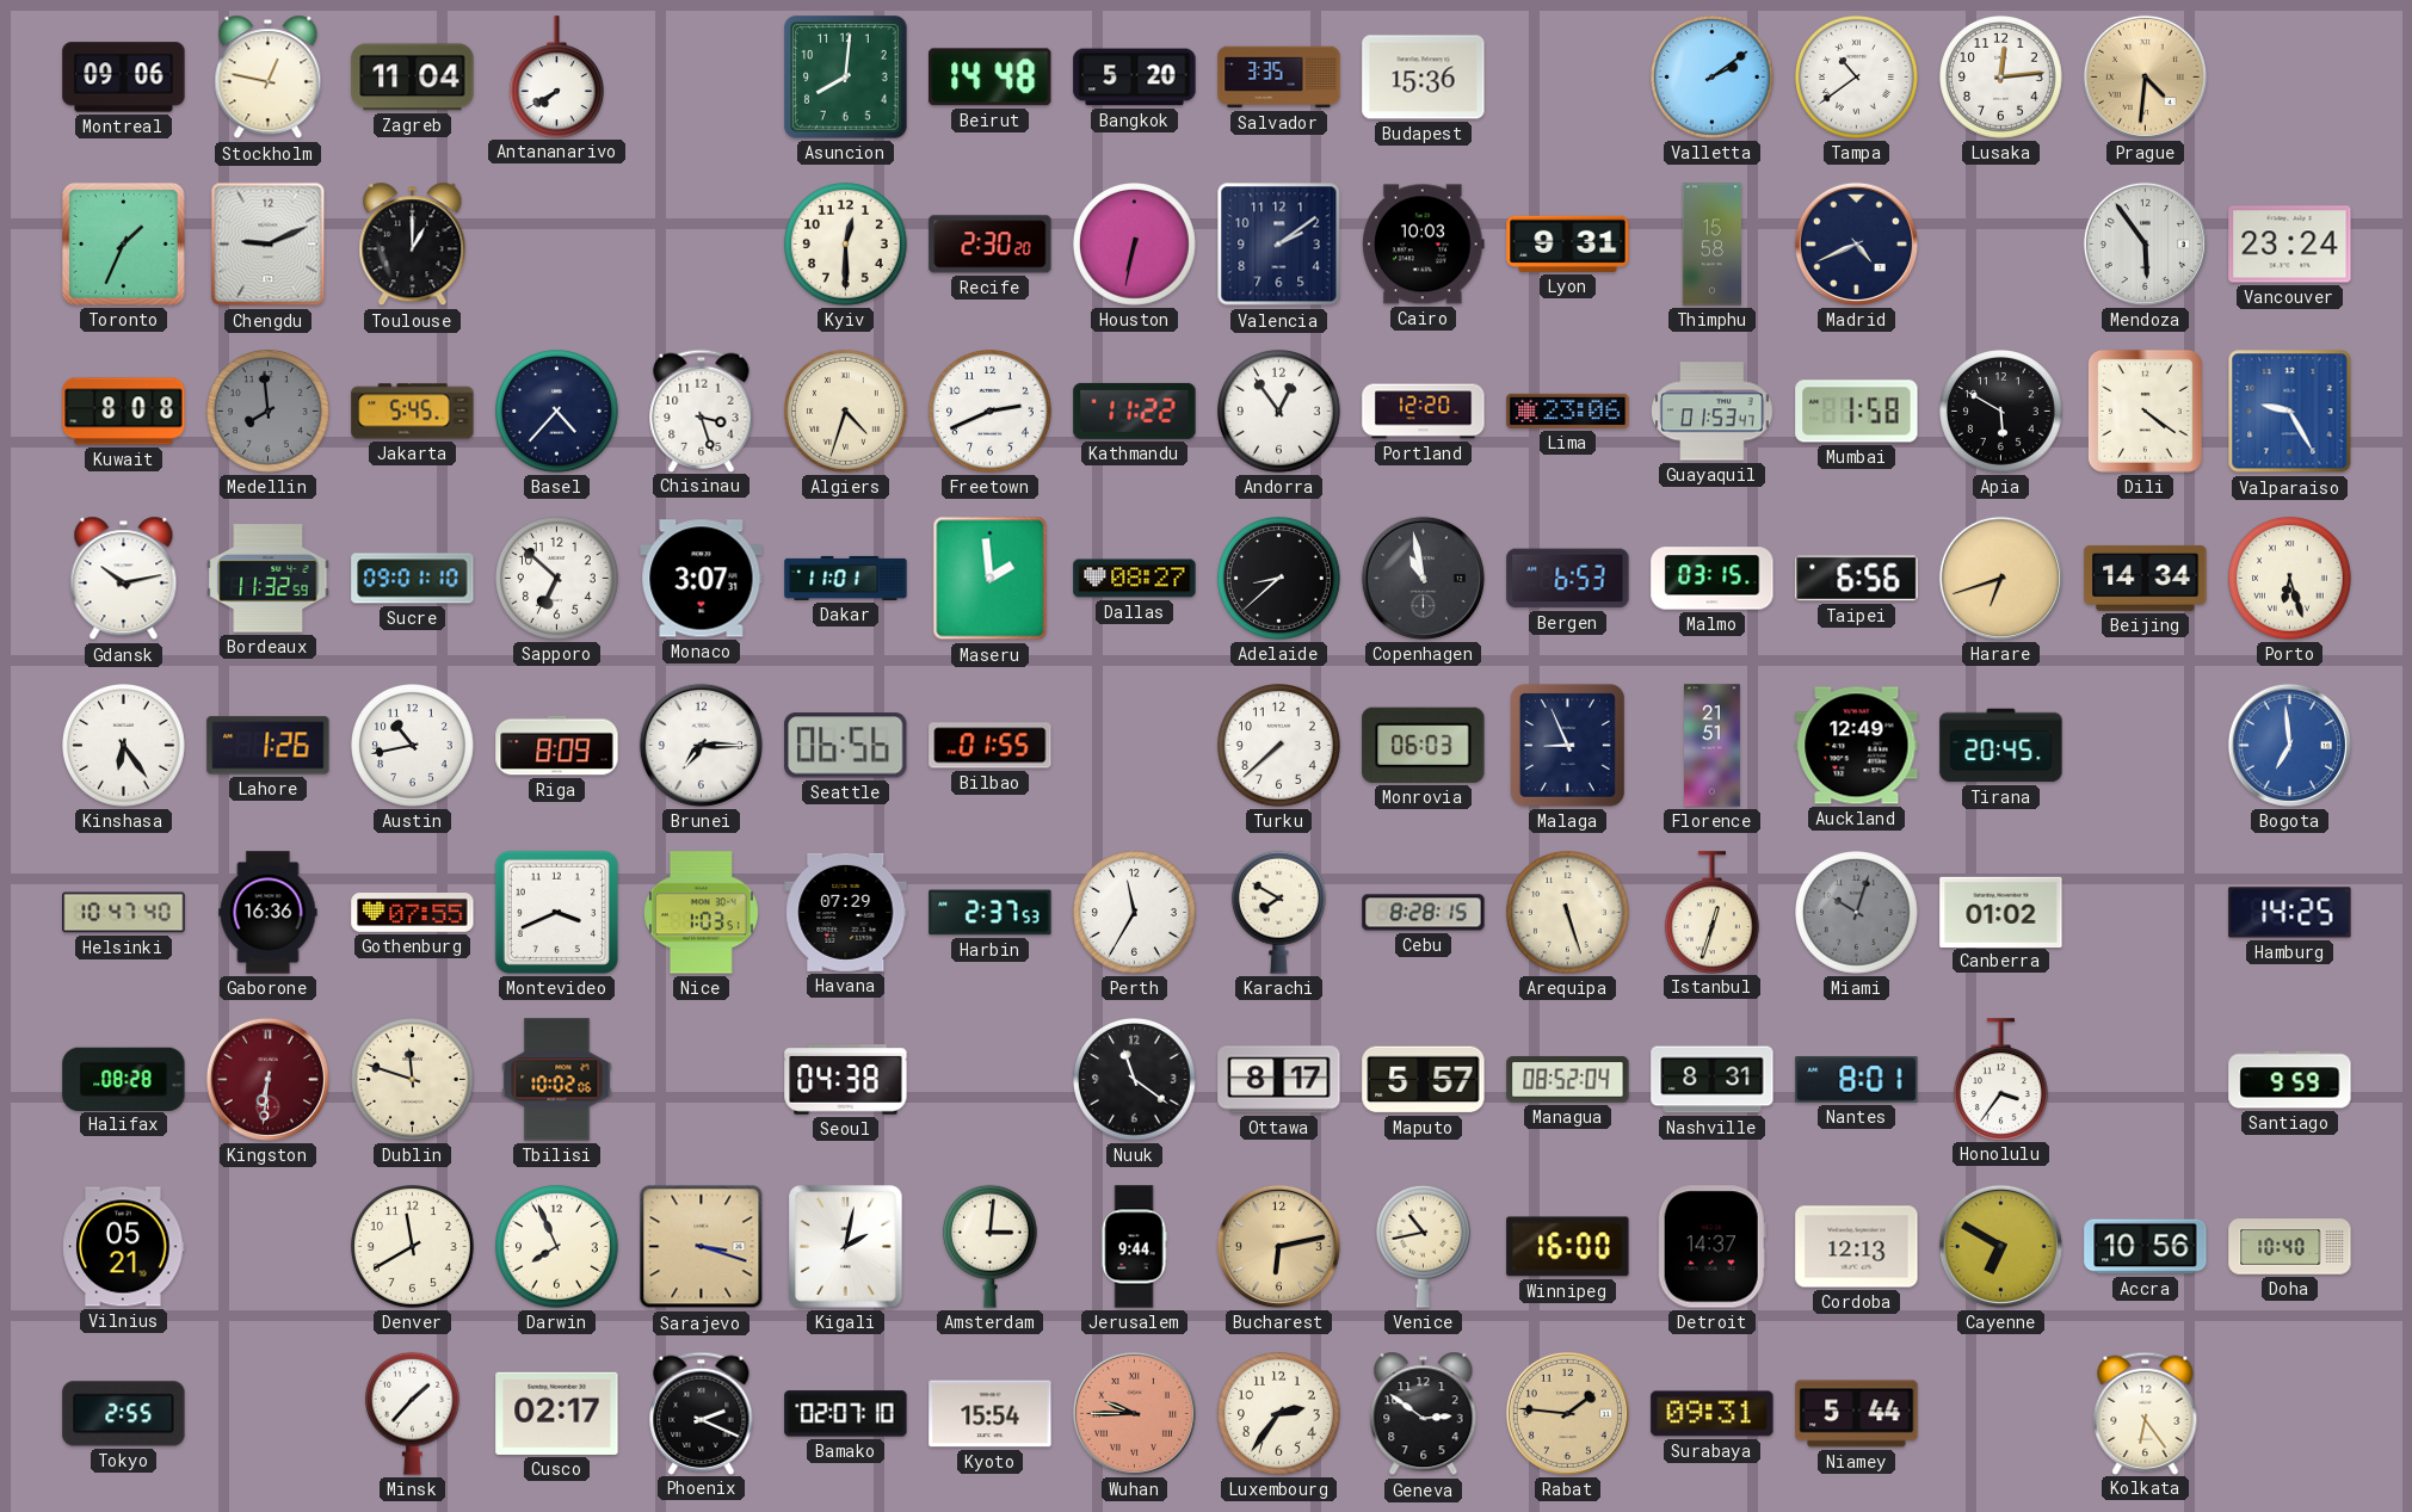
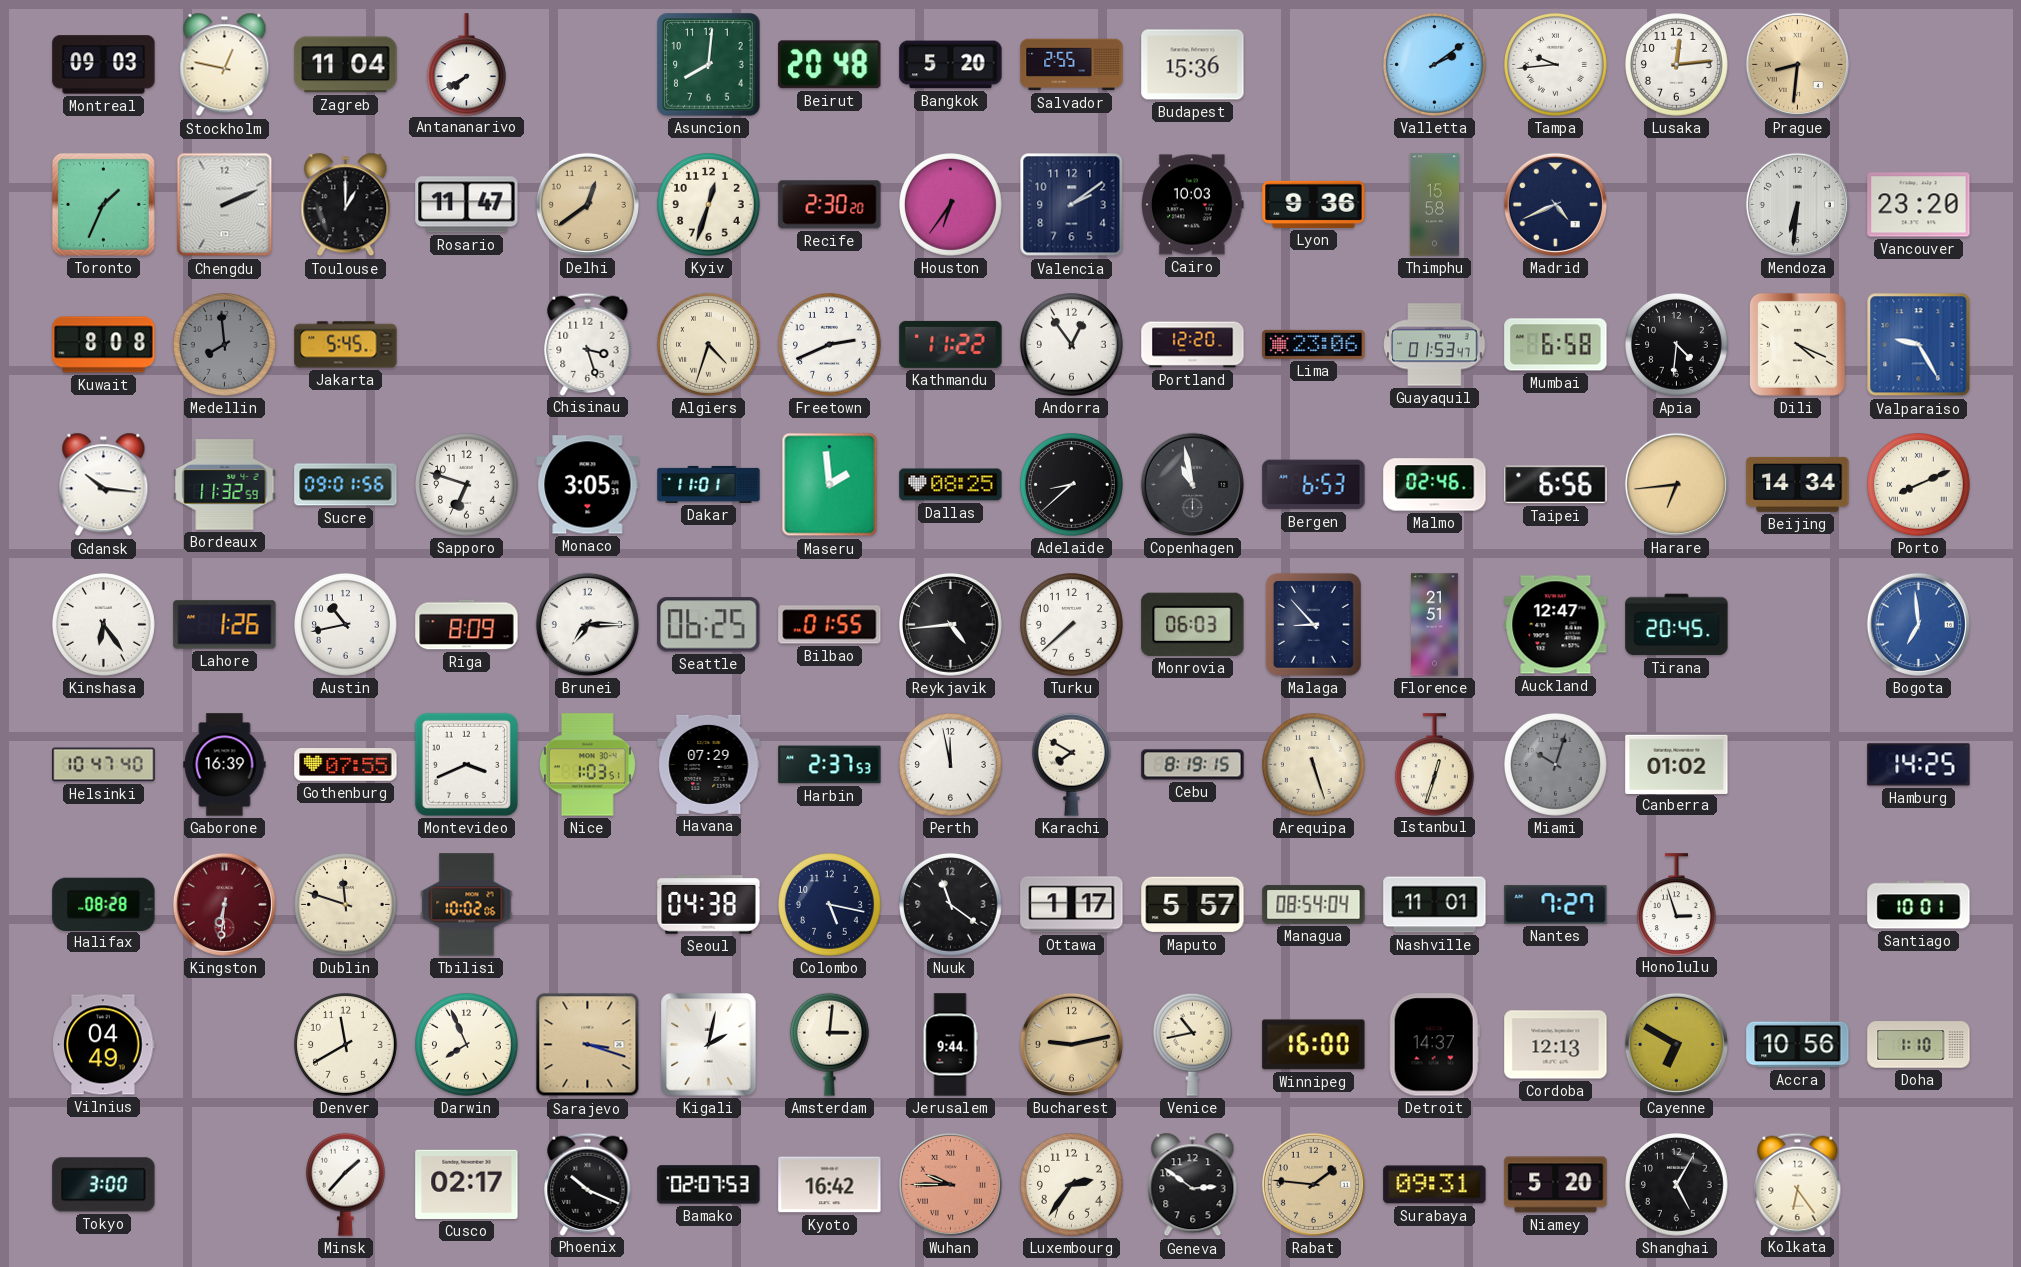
Montreal: 09:06 -> 09:03
Beirut: 14:48 -> 20:48
Salvador: 3:35 -> 2:55
Tampa: 10:39 -> 9:44
Prague: 4:31 -> 8:31
Chengdu: 9:11 -> 2:11
Rosario: none -> 11:47
Delhi: none -> 12:39
Kyiv: 12:30 -> 12:33
Houston: 6:32 -> 6:36
Lyon: 9:31 -> 9:36
Mendoza: 5:54 -> 6:31
Vancouver: 23:24 -> 23:20
Basel: 4:37 -> none
Mumbai: 1:58 -> 6:58
Apia: 5:50 -> 4:31
Dili: 4:21 -> 4:19
Gdansk: 10:13 -> 10:16
Sucre: 09:01:10 -> 09:01:56
Sapporo: 6:52 -> 6:48
Monaco: 3:07 -> 3:05
Dallas: 08:27 -> 08:25
Malmo: 03:15 -> 02:46
Harare: 6:42 -> 6:44
Porto: 6:27 -> 8:11
Seattle: 06:56 -> 06:25
Reykjavik: none -> 4:44
Malaga: 8:56 -> 8:53
Auckland: 12:49 -> 12:47
Gaborone: 16:36 -> 16:39
Perth: 11:35 -> 11:58
Cebu: 8:28 -> 8:19
Colombo: none -> 5:17
Ottawa: 8:17 -> 1:17
Managua: 08:52 -> 08:54
Nashville: 8:31 -> 11:01
Nantes: 8:01 -> 7:27
Honolulu: 3:36 -> 2:57
Santiago: 9:59 -> 10:01
Vilnius: 05:21 -> 04:49
Bucharest: 6:13 -> 9:13
Doha: 10:40 -> 1:10
Tokyo: 2:55 -> 3:00
Phoenix: 2:19 -> 10:19
Bamako: 02:07:10 -> 02:07:53
Kyoto: 15:54 -> 16:42
Niamey: 5:44 -> 5:20
Shanghai: none -> 5:05
